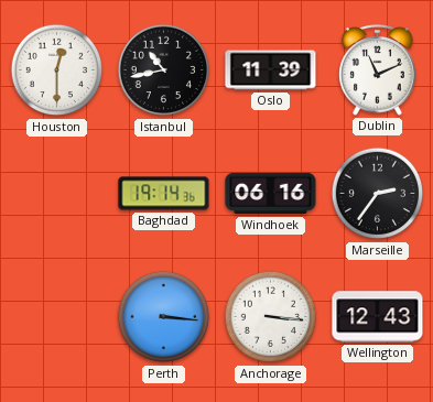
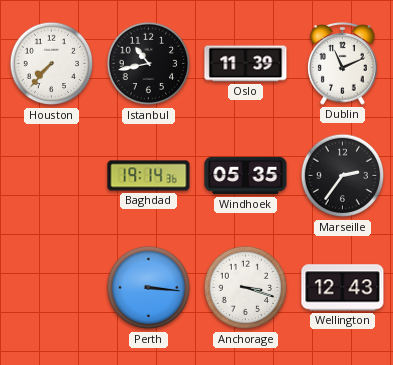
Houston: 12:30 -> 7:37
Windhoek: 06:16 -> 05:35
Anchorage: 3:16 -> 3:18
